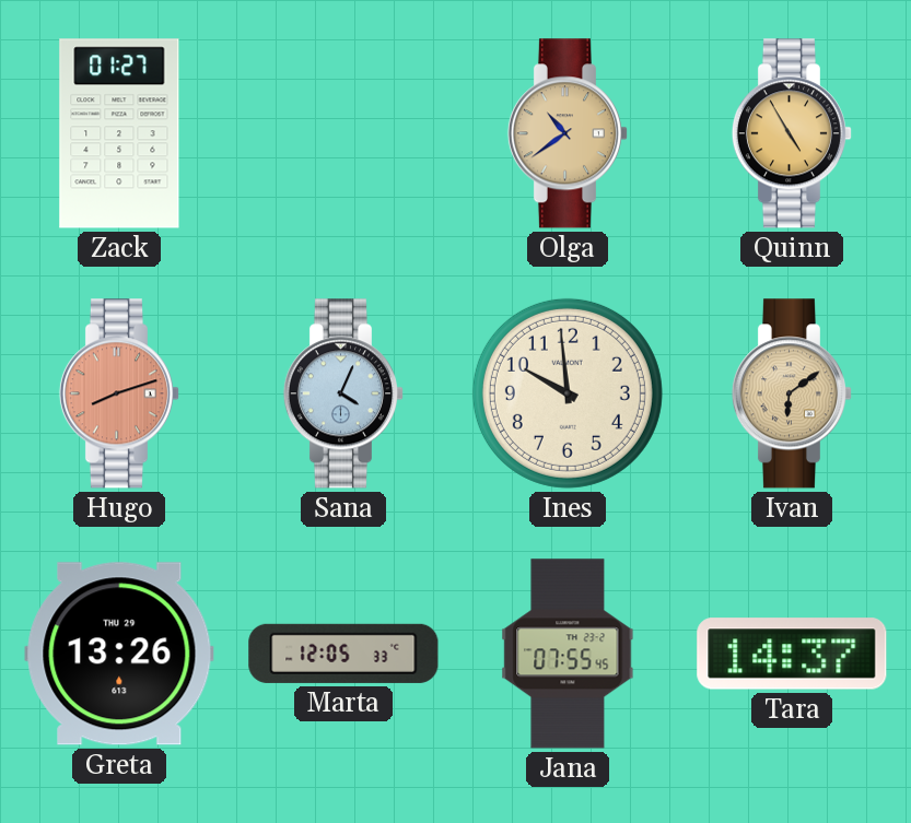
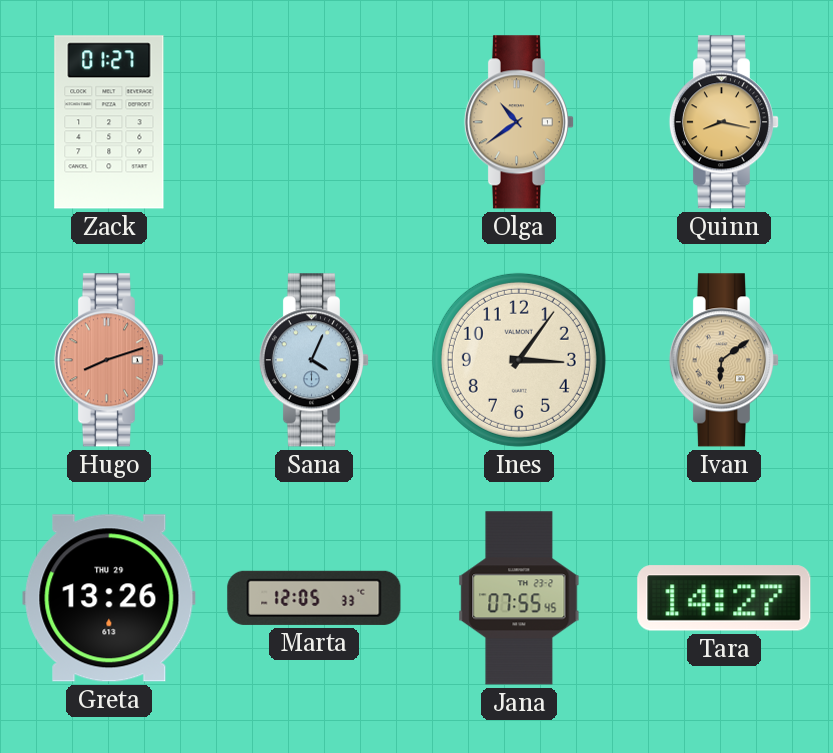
Quinn: 4:55 -> 8:17
Ines: 9:59 -> 3:06
Tara: 14:37 -> 14:27
